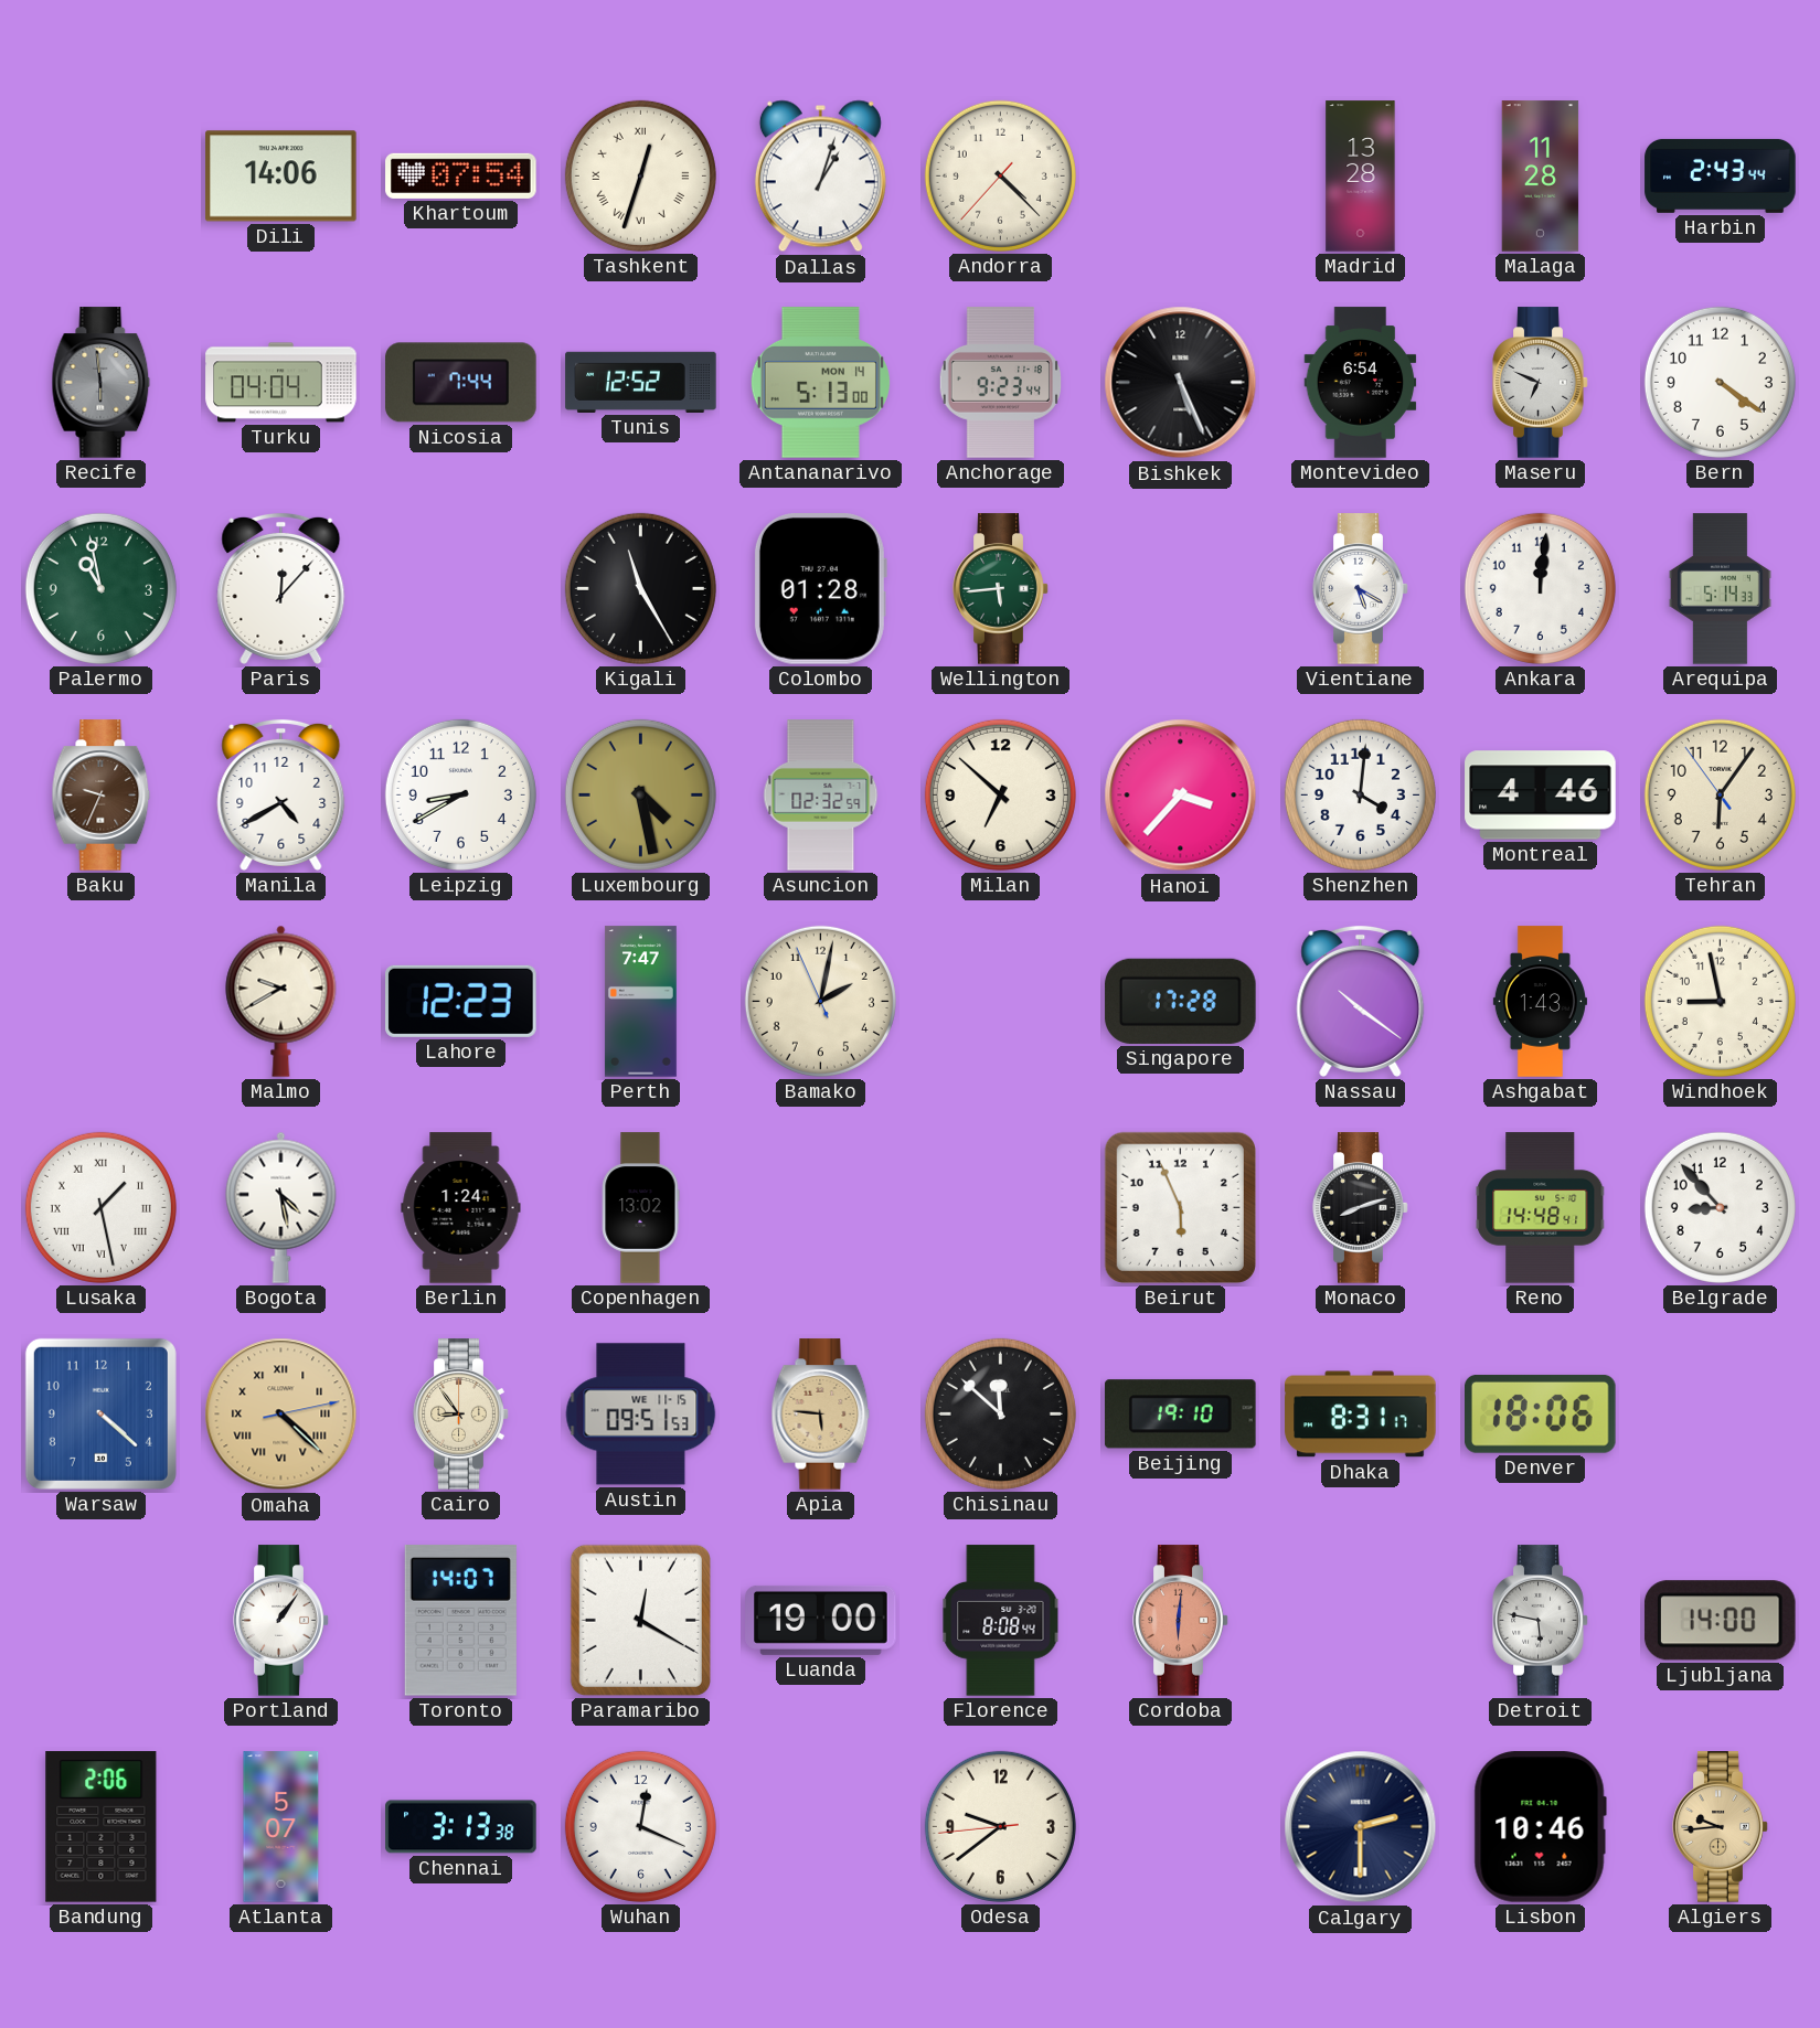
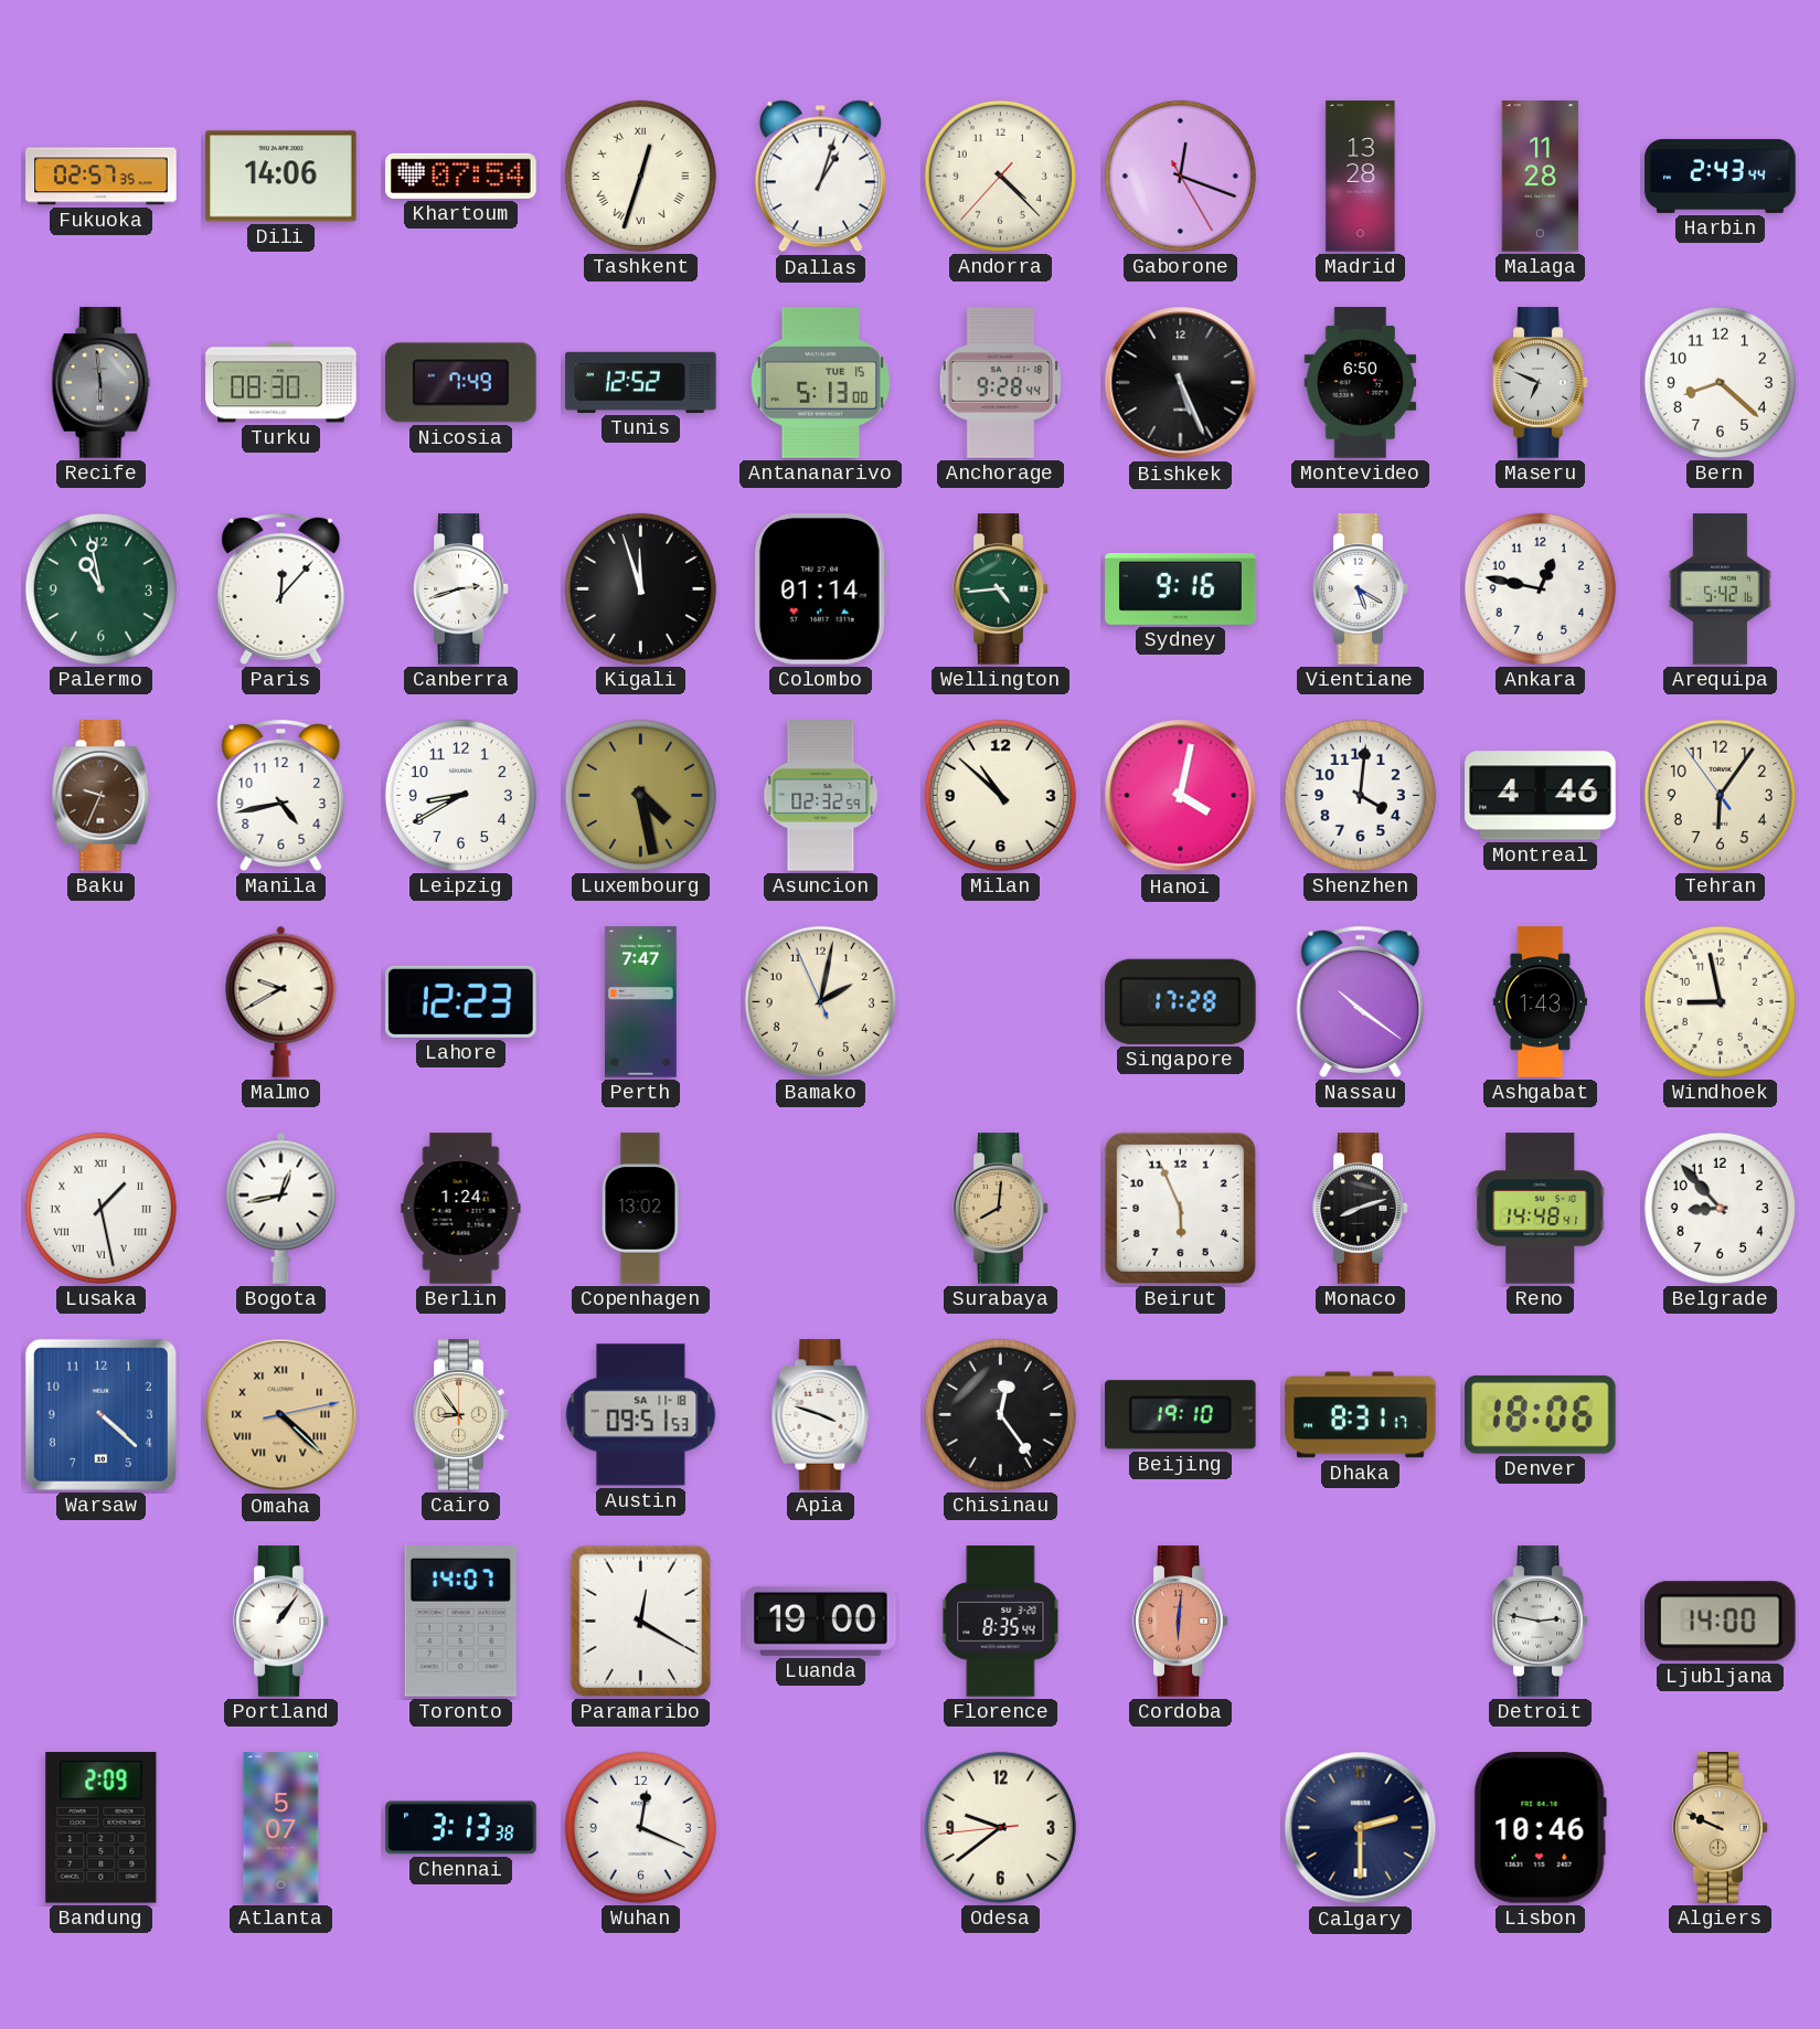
Fukuoka: none -> 02:57
Gaborone: none -> 12:18
Turku: 04:04 -> 08:30
Nicosia: 7:44 -> 7:49
Antananarivo date: MON 14 -> TUE 15
Anchorage: 9:23 -> 9:28
Montevideo: 6:54 -> 6:50
Bern: 4:21 -> 8:22
Canberra: none -> 2:42
Kigali: 11:25 -> 11:57
Colombo: 01:28 -> 01:14
Wellington: 5:44 -> 4:44
Sydney: none -> 9:16
Ankara: 12:01 -> 12:47
Arequipa: 5:14 -> 5:42
Manila: 4:40 -> 4:43
Milan: 6:52 -> 10:52
Hanoi: 3:37 -> 4:02
Bogota: 4:28 -> 12:43
Surabaya: none -> 8:01
Austin date: WE 11-15 -> SA 11-18
Apia: 5:46 -> 3:48
Apia dial: champagne -> white
Chisinau: 11:52 -> 12:24
Florence: 8:08 -> 8:35
Detroit: 5:47 -> 2:47
Bandung: 2:06 -> 2:09
Algiers: 9:44 -> 9:49
